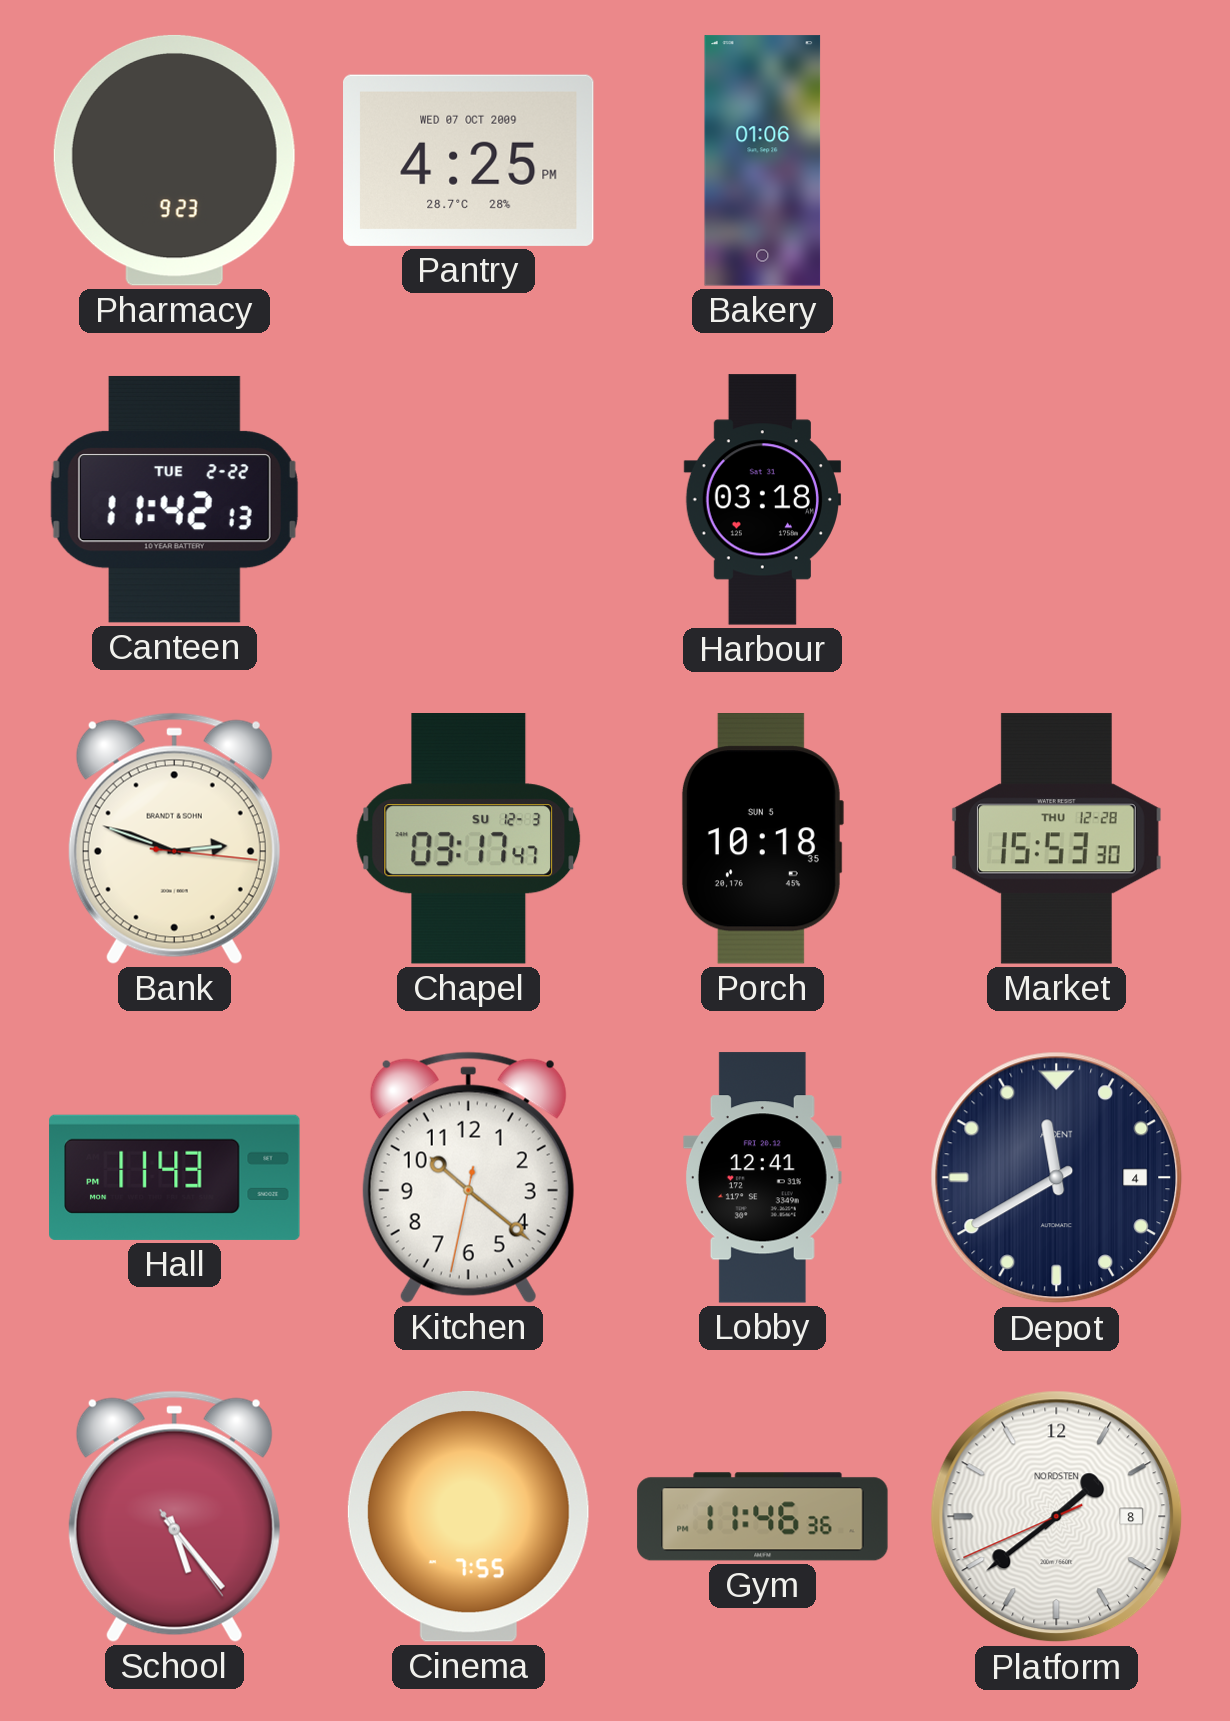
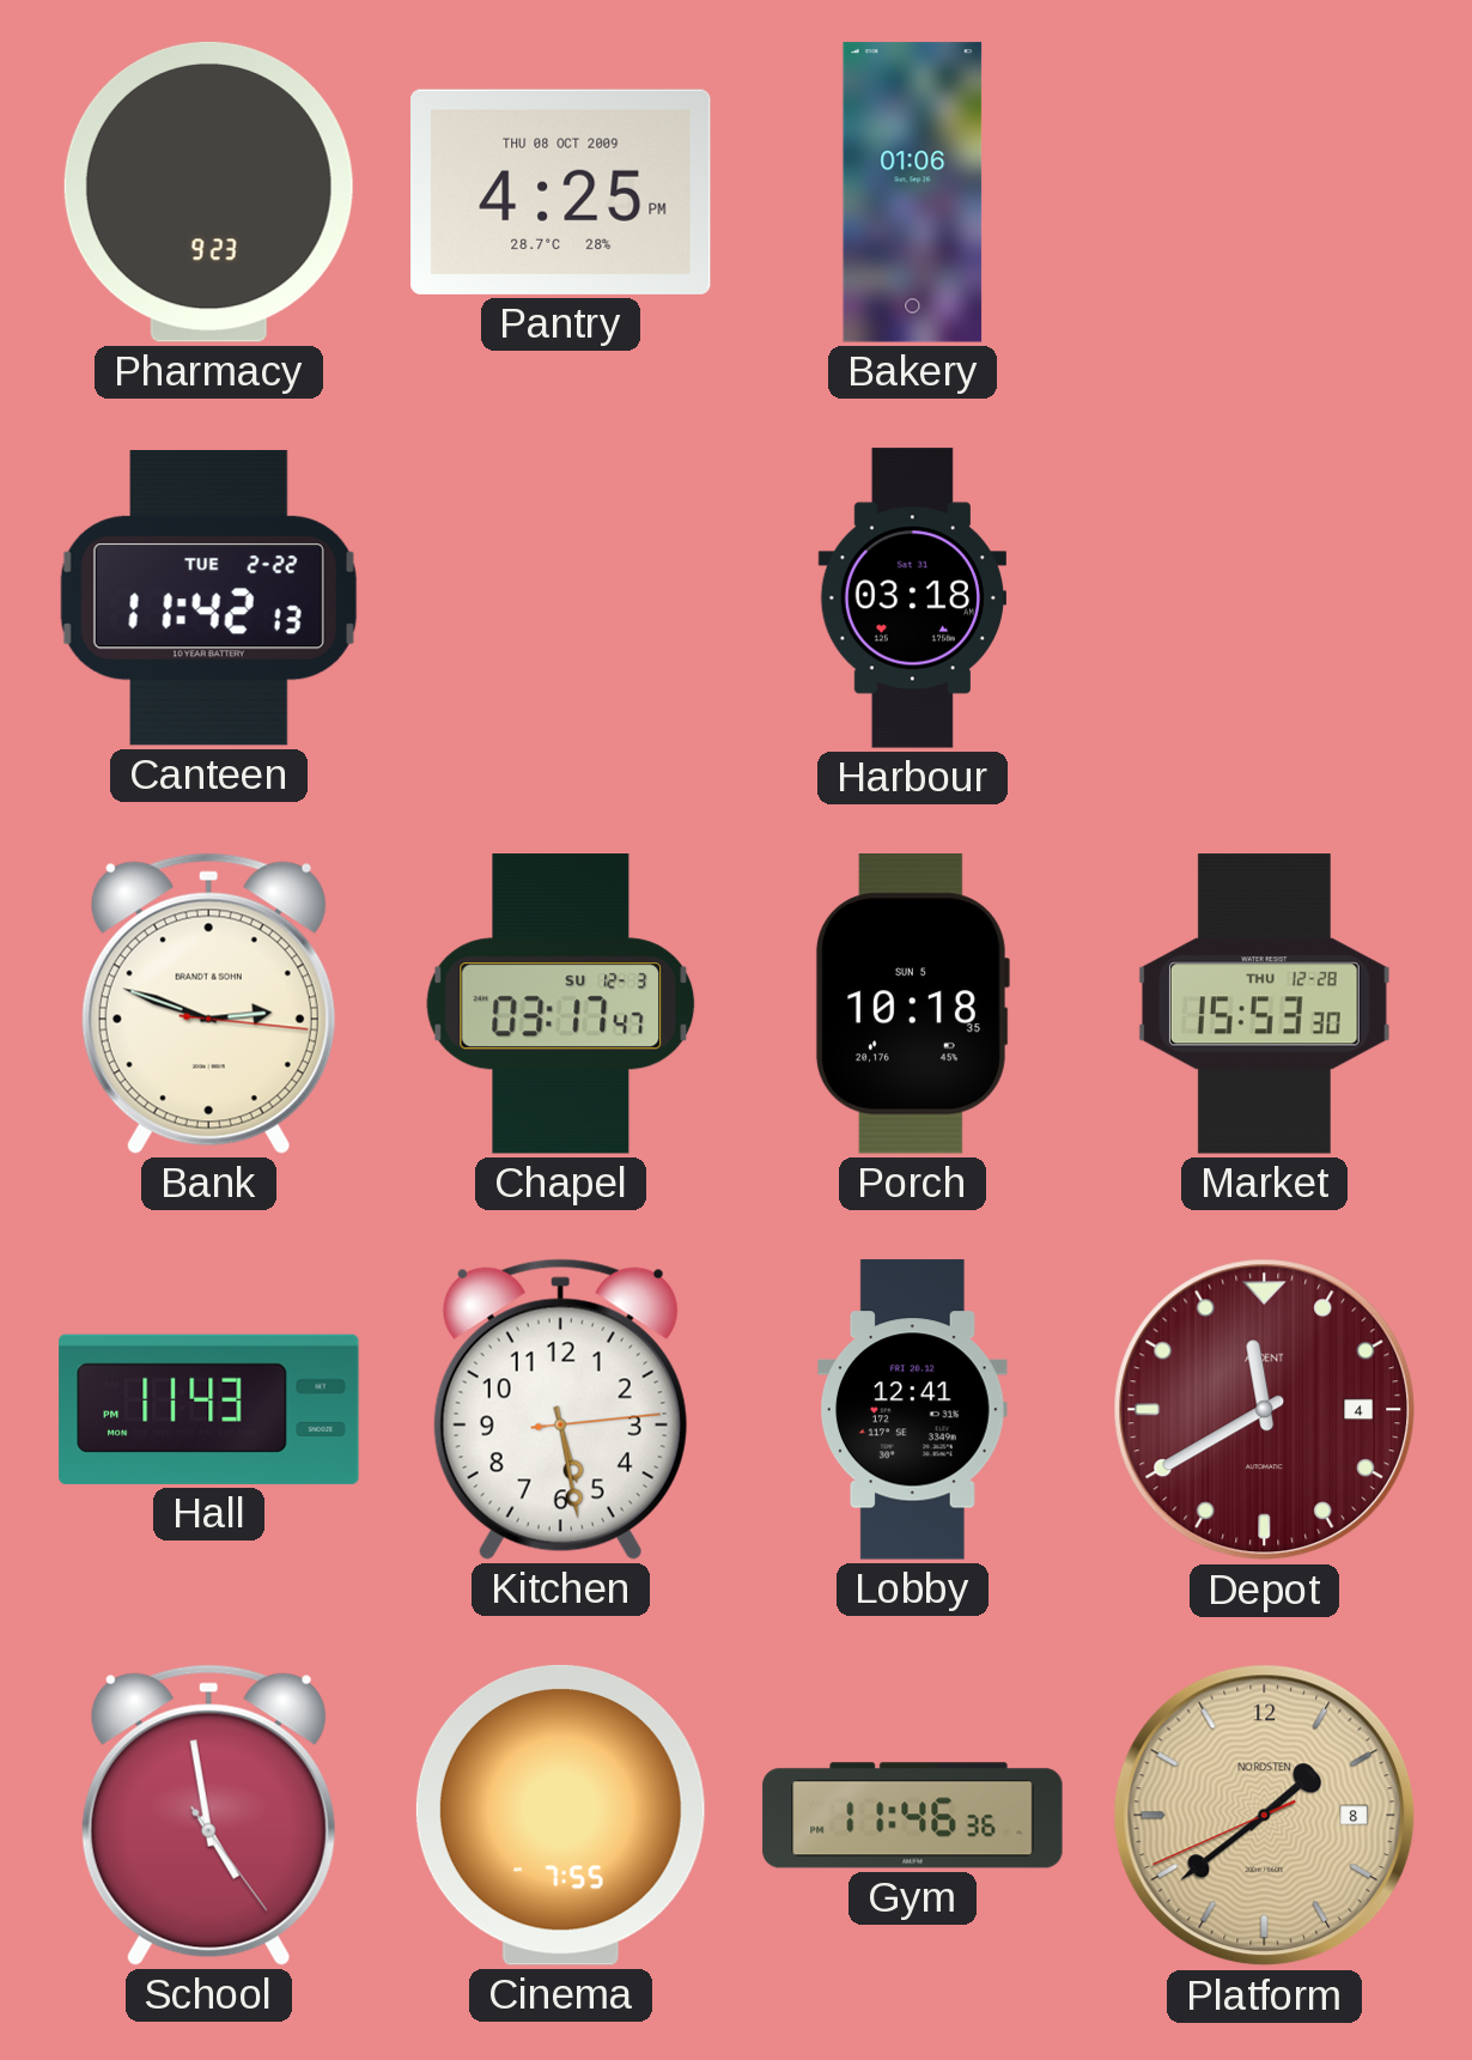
Pantry date: WED 07 OCT 2009 -> THU 08 OCT 2009
Kitchen: 10:21 -> 5:28
Depot dial: navy -> burgundy
School: 5:23 -> 4:58
Platform dial: white -> champagne
